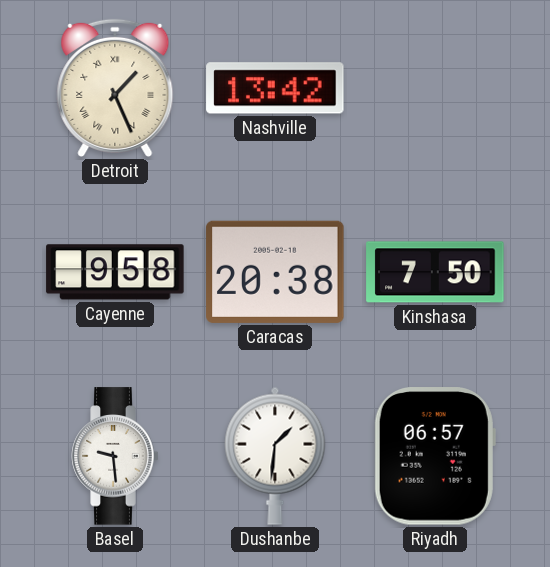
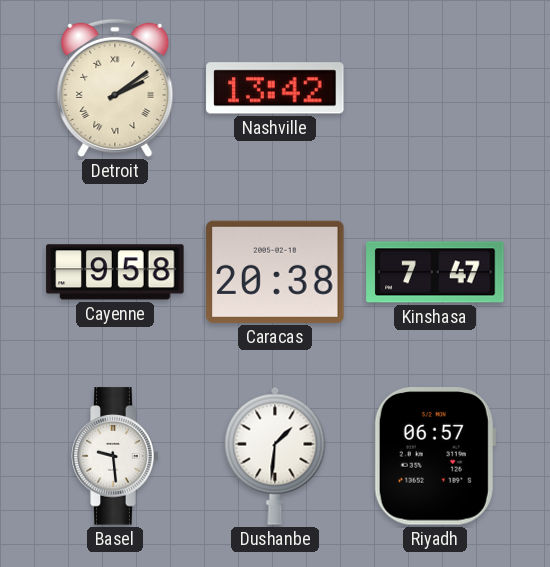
Detroit: 1:26 -> 2:09
Kinshasa: 7:50 -> 7:47
